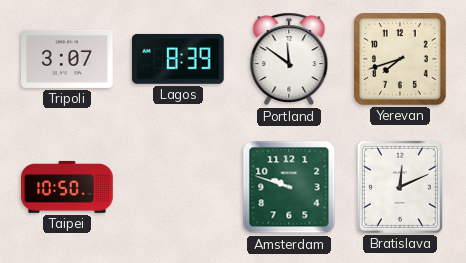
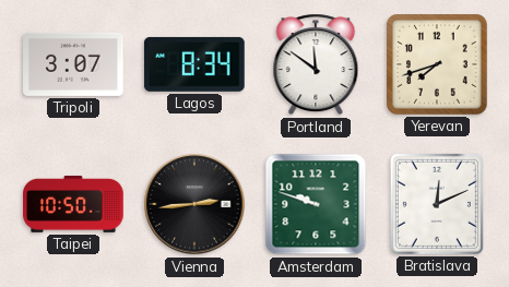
Lagos: 8:39 -> 8:34
Vienna: none -> 2:44
